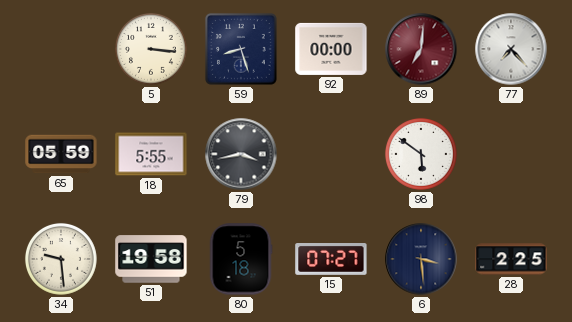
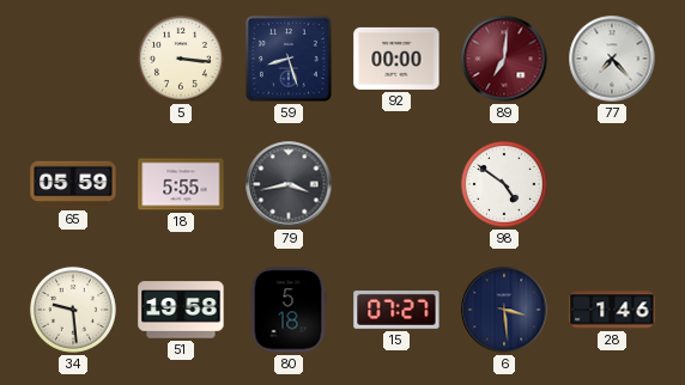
98: 5:51 -> 4:51
28: 2:25 -> 1:46
